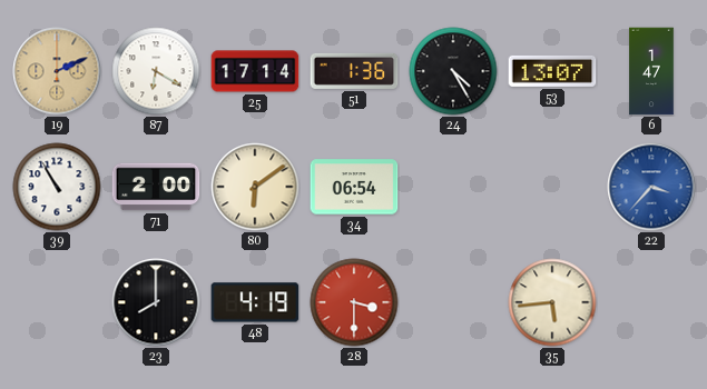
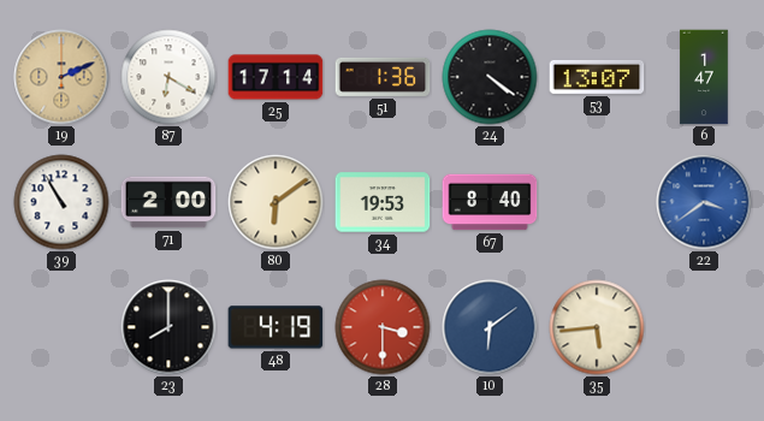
24: 4:25 -> 4:21
34: 06:54 -> 19:53
67: none -> 8:40
22: 3:37 -> 3:39
10: none -> 6:09
